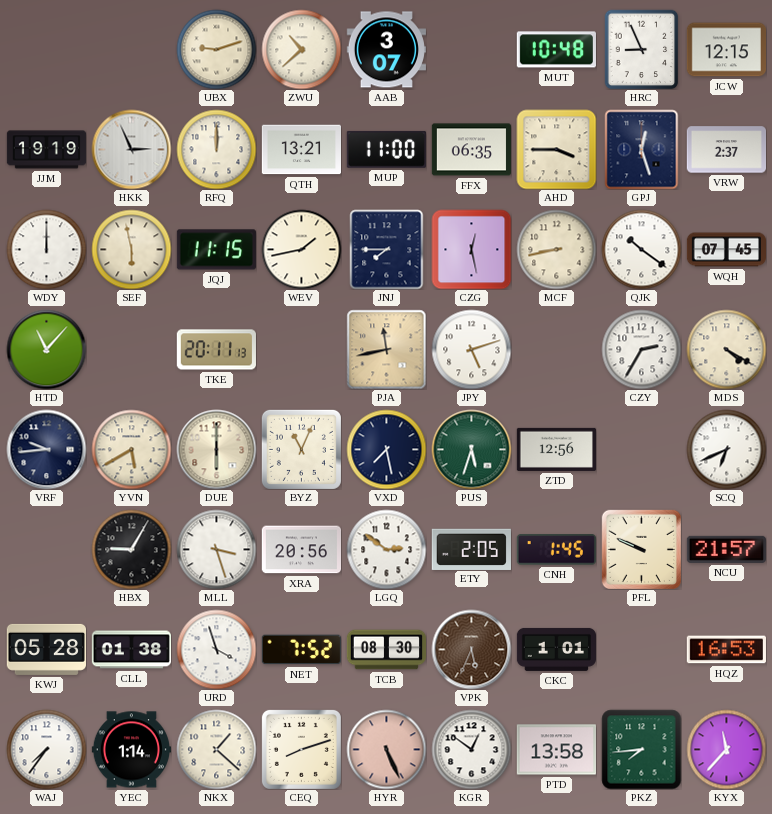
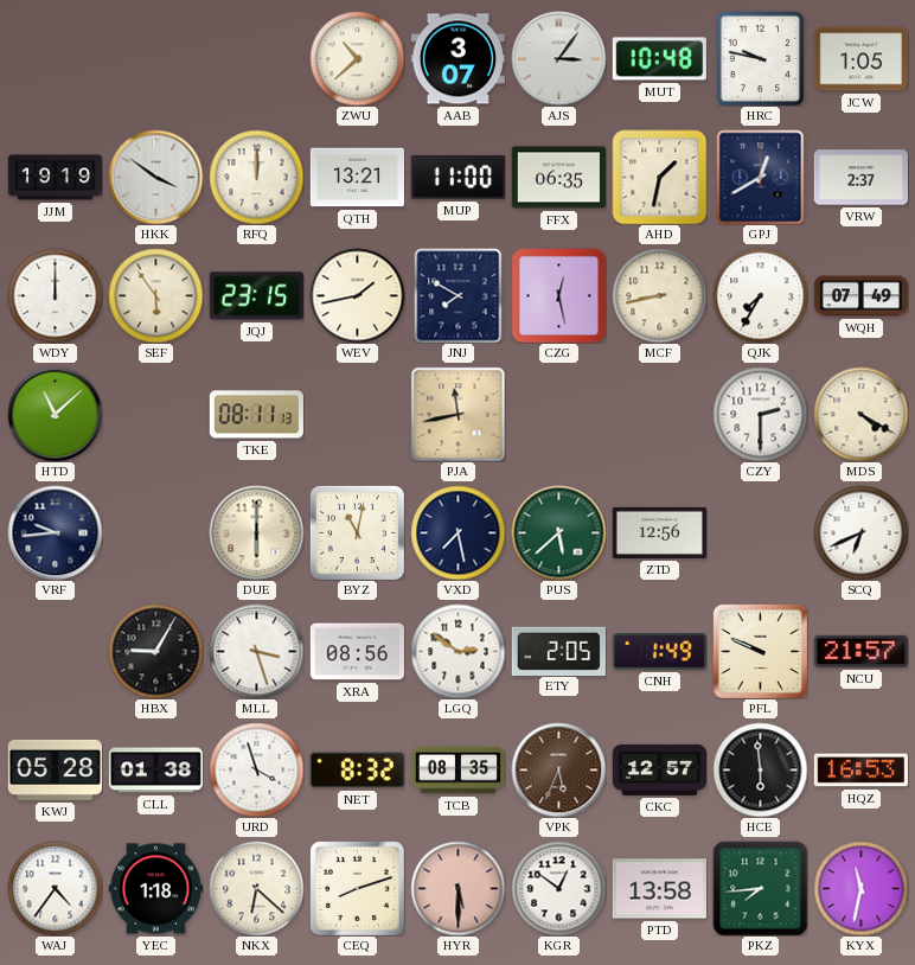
UBX: 9:12 -> none
AJS: none -> 3:06
HRC: 8:56 -> 9:47
JCW: 12:15 -> 1:05
HKK: 2:56 -> 3:51
AHD: 3:45 -> 1:32
GPJ: 12:27 -> 12:40
SEF: 5:58 -> 5:54
JQJ: 11:15 -> 23:15
JNJ: 7:45 -> 7:50
QJK: 10:21 -> 7:35
WQH: 07:45 -> 07:49
HTD: 11:07 -> 11:08
TKE: 20:11 -> 08:11
JPY: 5:12 -> none
CZY: 2:35 -> 2:30
YVN: 5:40 -> none
BYZ: 11:04 -> 11:02
PUS: 5:33 -> 5:38
XRA: 20:56 -> 08:56
CNH: 1:45 -> 1:49
NET: 7:52 -> 8:32
TCB: 08:30 -> 08:35
CKC: 1:01 -> 12:57
HCE: none -> 5:59
WAJ: 7:36 -> 4:36
YEC: 1:14 -> 1:18
NKX: 1:22 -> 6:22
HYR: 5:26 -> 5:30
KYX: 11:37 -> 11:32
